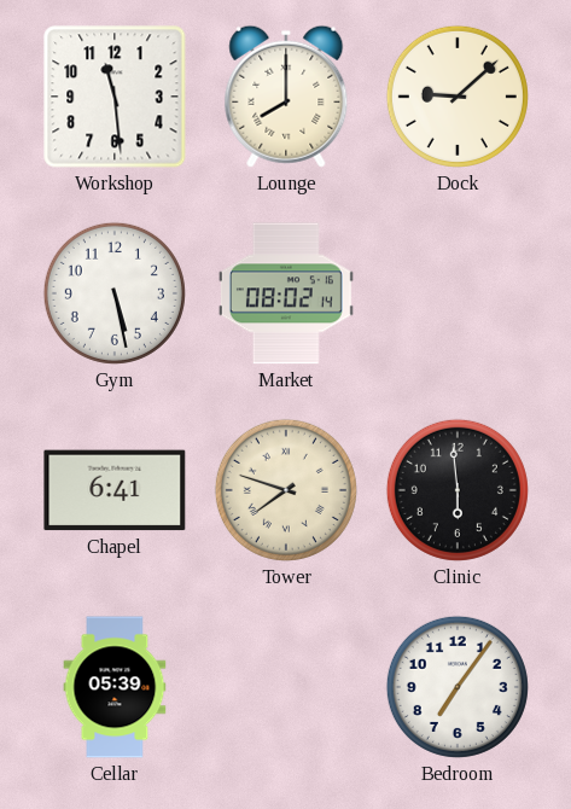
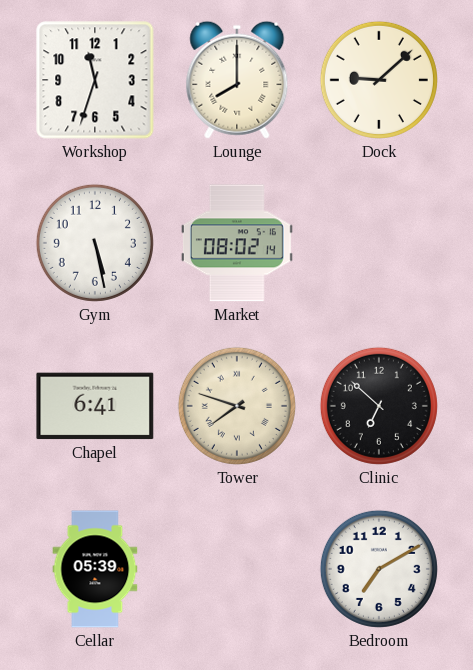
Workshop: 11:29 -> 11:33
Clinic: 5:59 -> 6:52
Bedroom: 7:06 -> 7:10
